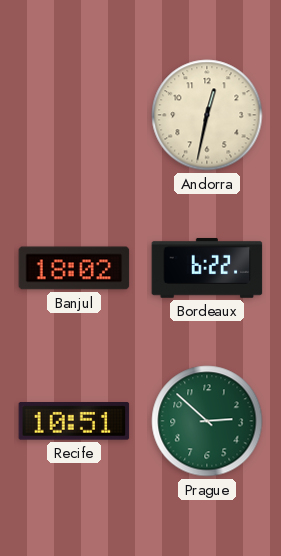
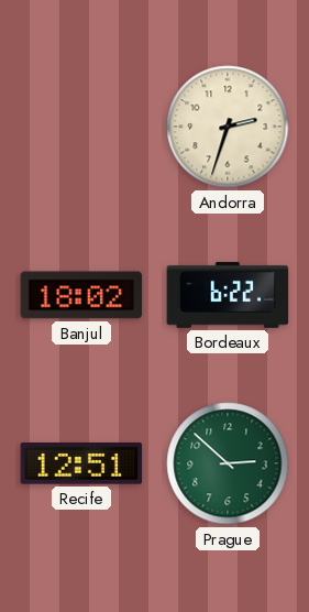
Andorra: 12:32 -> 2:33
Recife: 10:51 -> 12:51
